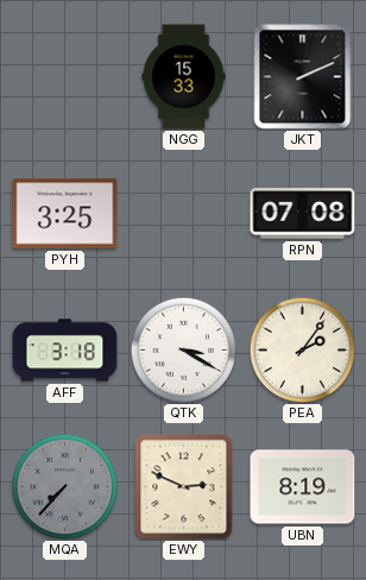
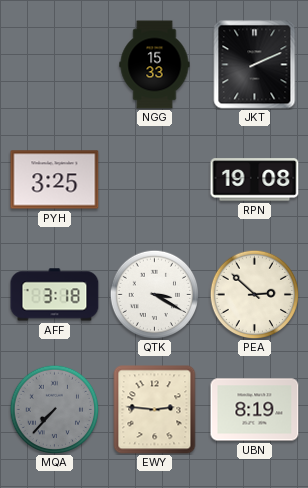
RPN: 07:08 -> 19:08
PEA: 2:06 -> 2:52
EWY: 2:49 -> 2:46
